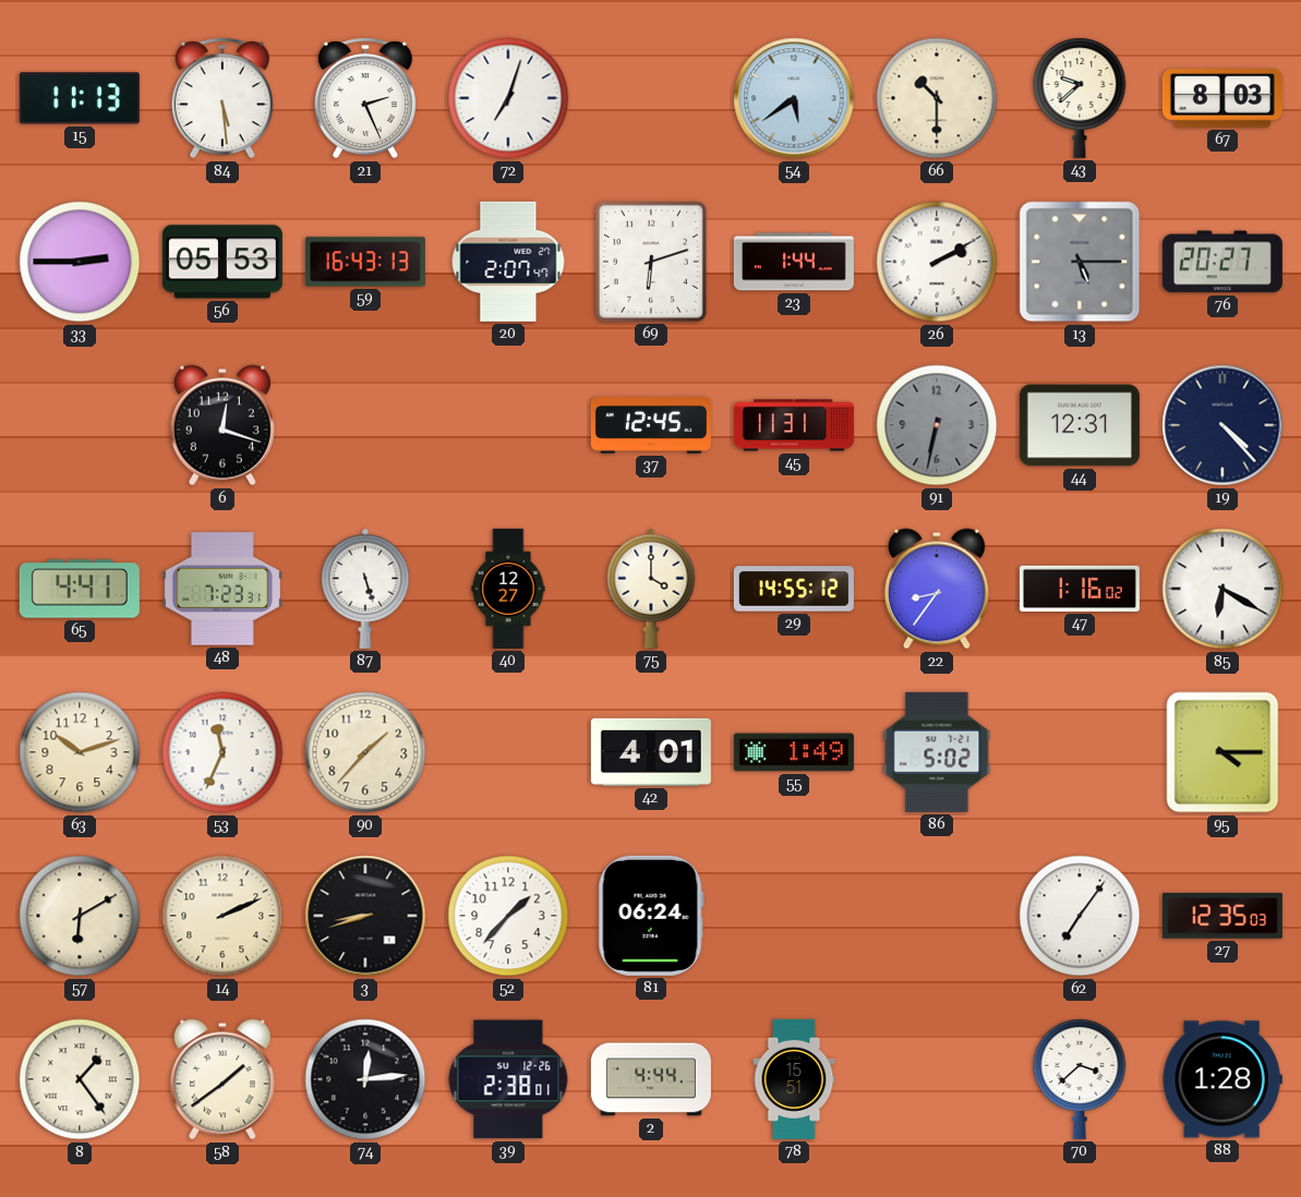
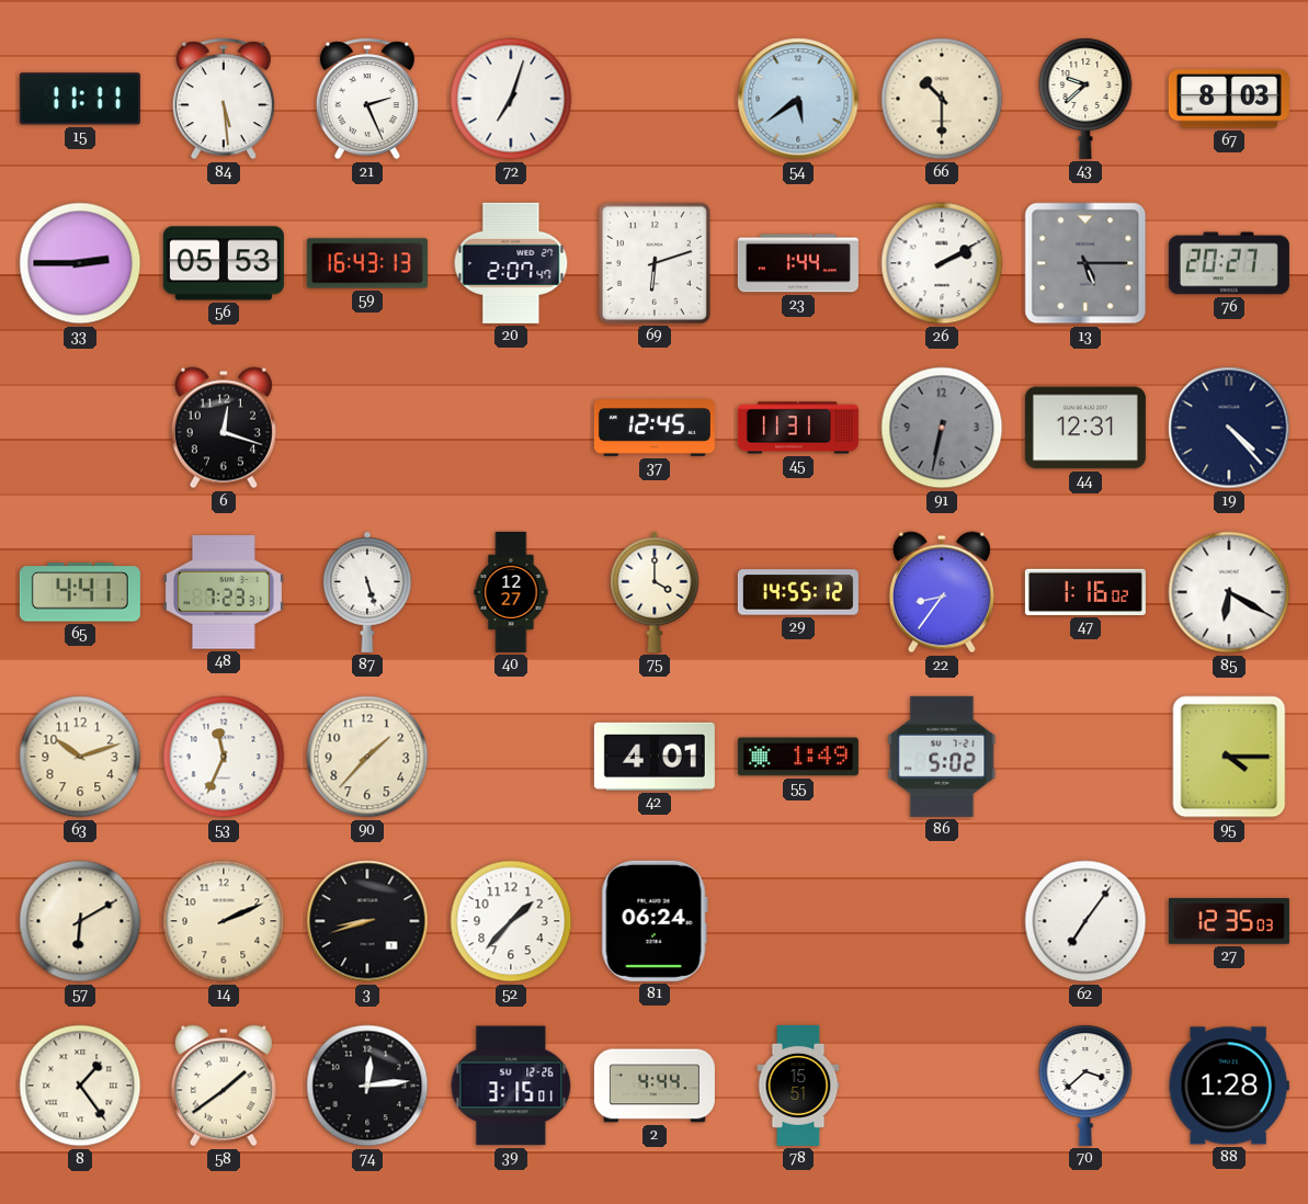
15: 11:13 -> 11:11
39: 2:38 -> 3:15
